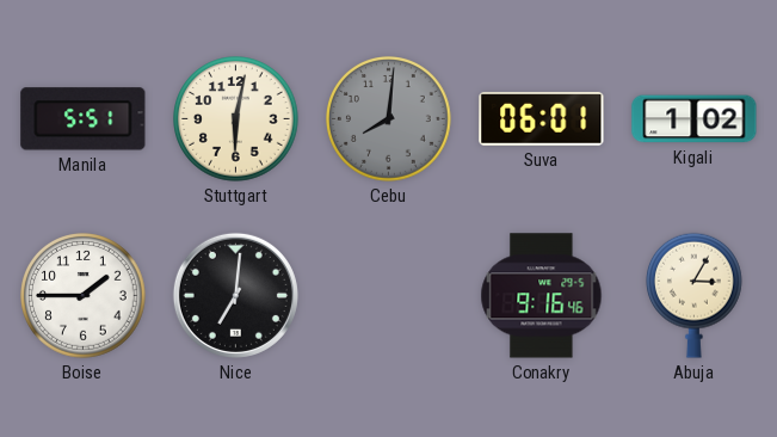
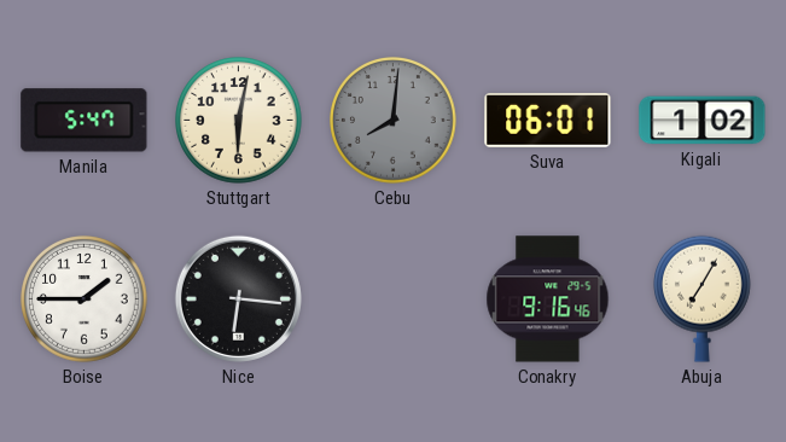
Manila: 5:51 -> 5:47
Nice: 7:01 -> 6:16
Abuja: 3:05 -> 7:05
